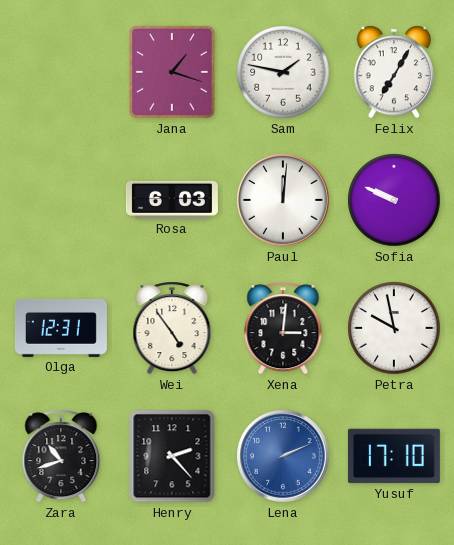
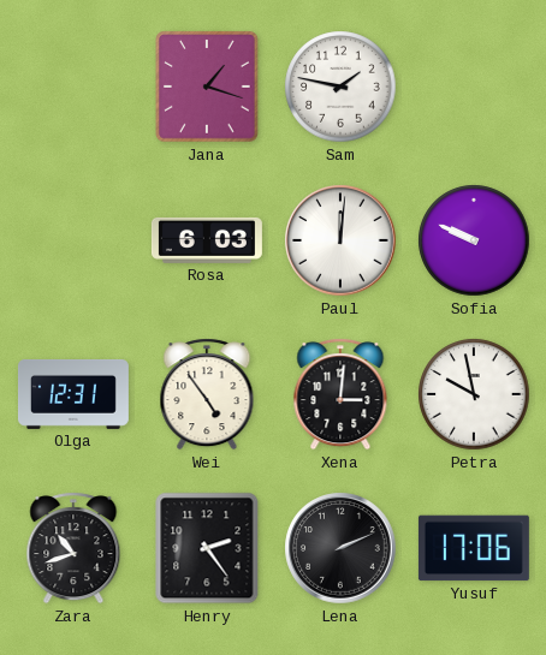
Felix: 7:05 -> none
Henry: 2:23 -> 2:24
Lena dial: blue -> black
Yusuf: 17:10 -> 17:06
